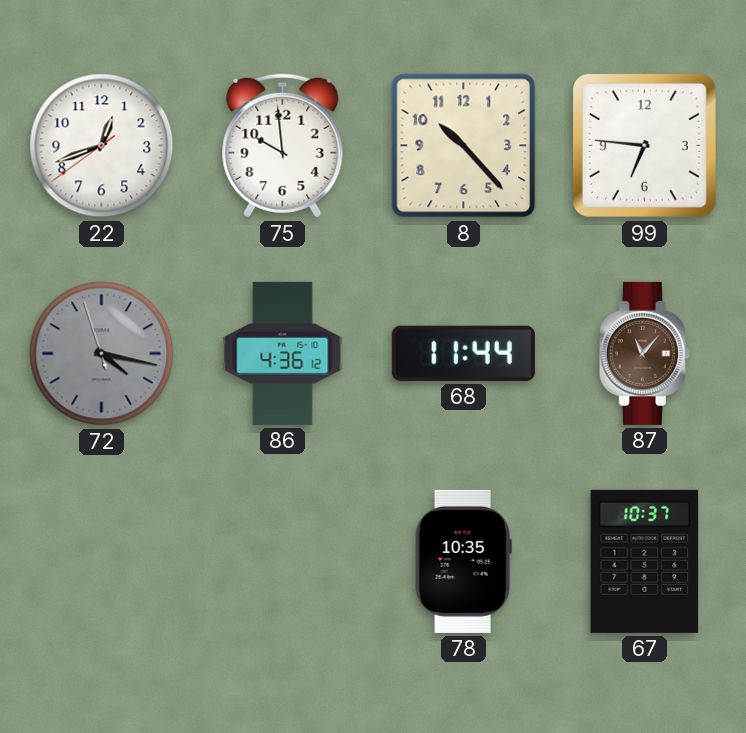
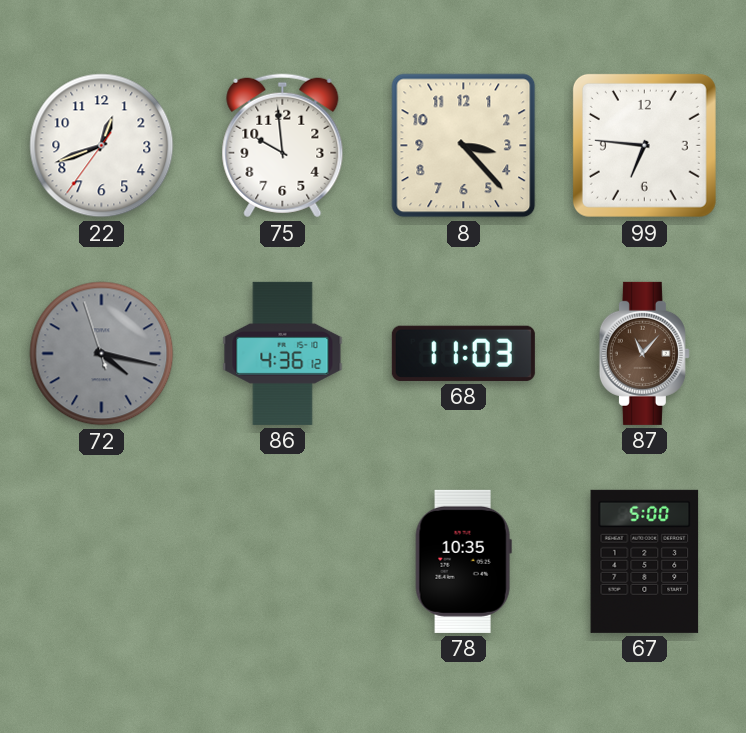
22: 12:41:39 -> 12:41:36
8: 10:23 -> 3:23
68: 11:44 -> 11:03
67: 10:37 -> 5:00
